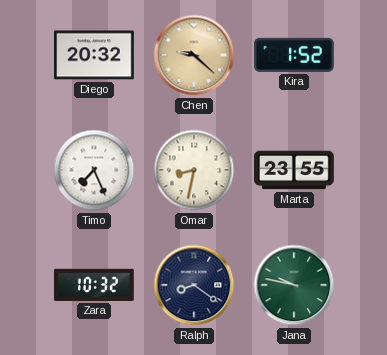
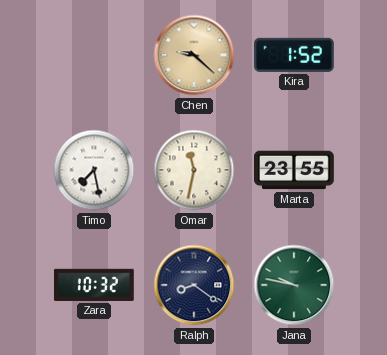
Diego: 20:32 -> none
Timo: 7:26 -> 7:28
Omar: 8:32 -> 11:32
